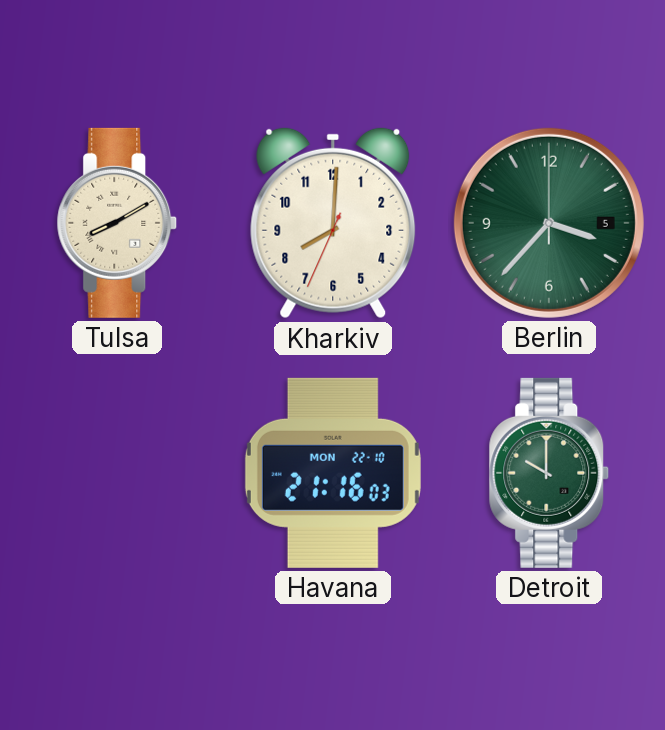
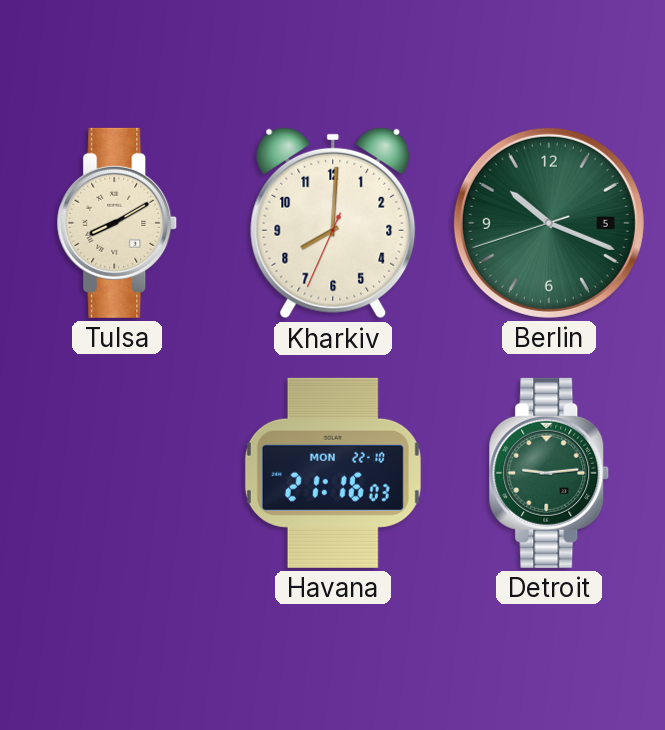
Berlin: 3:37 -> 10:18
Detroit: 10:00 -> 9:14
